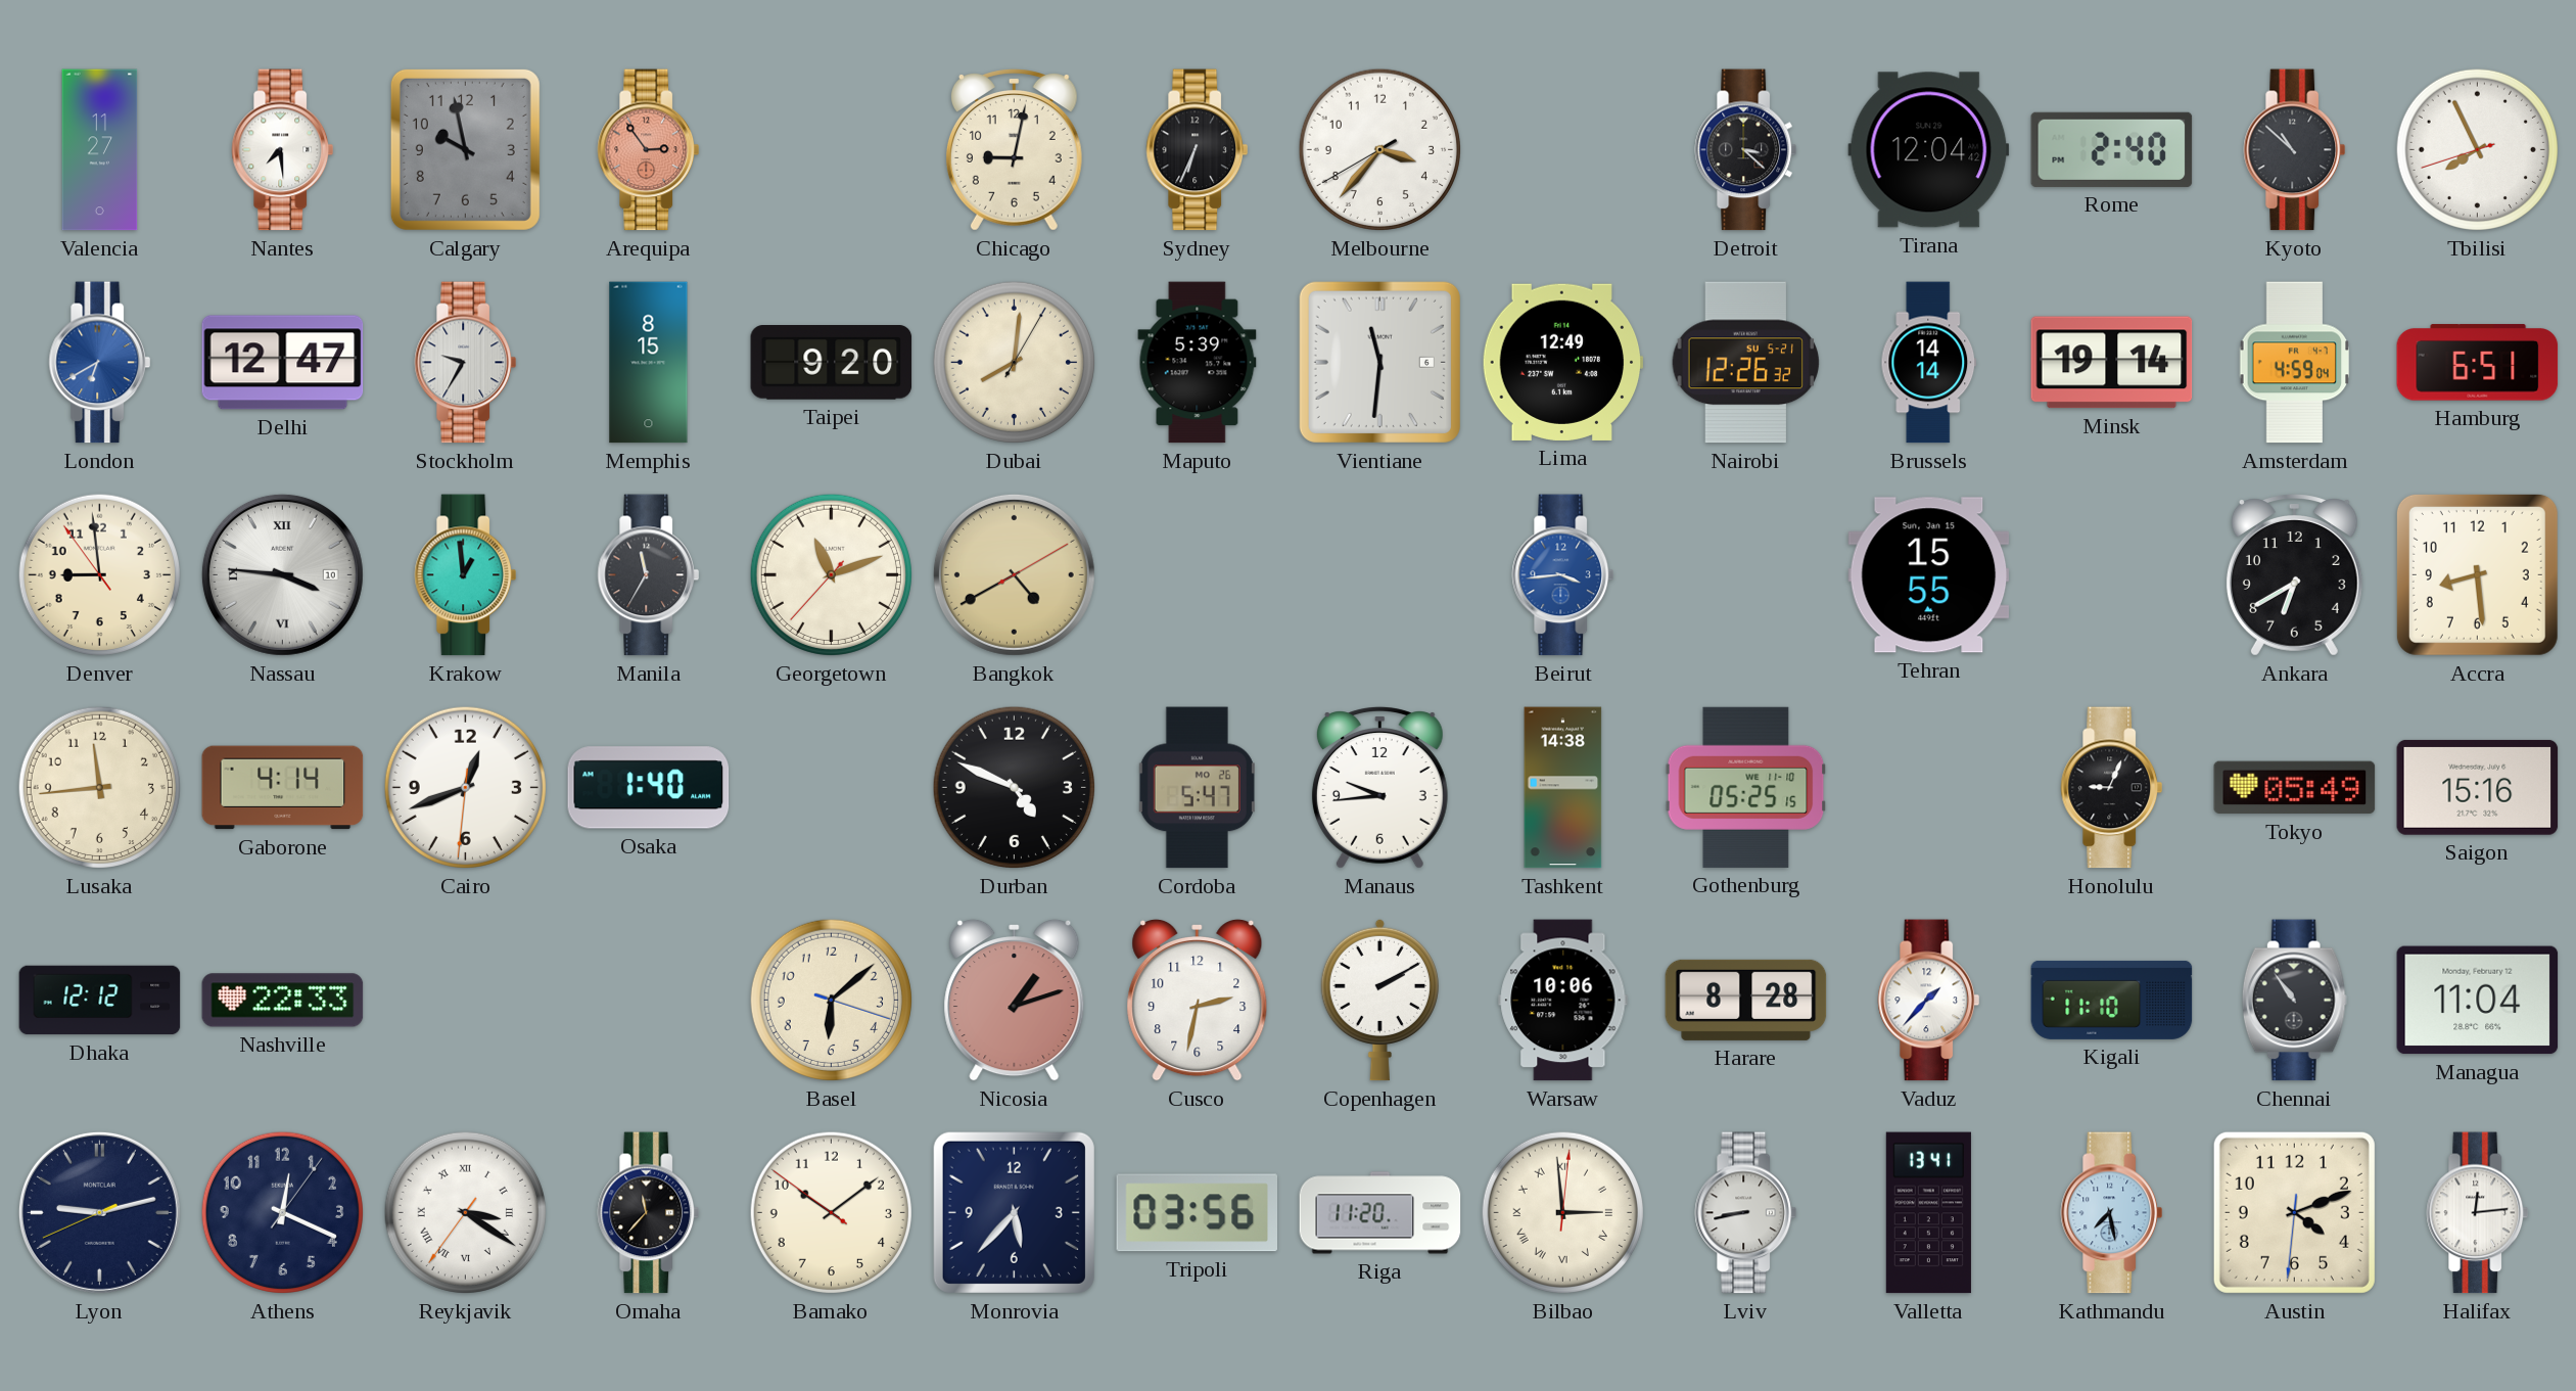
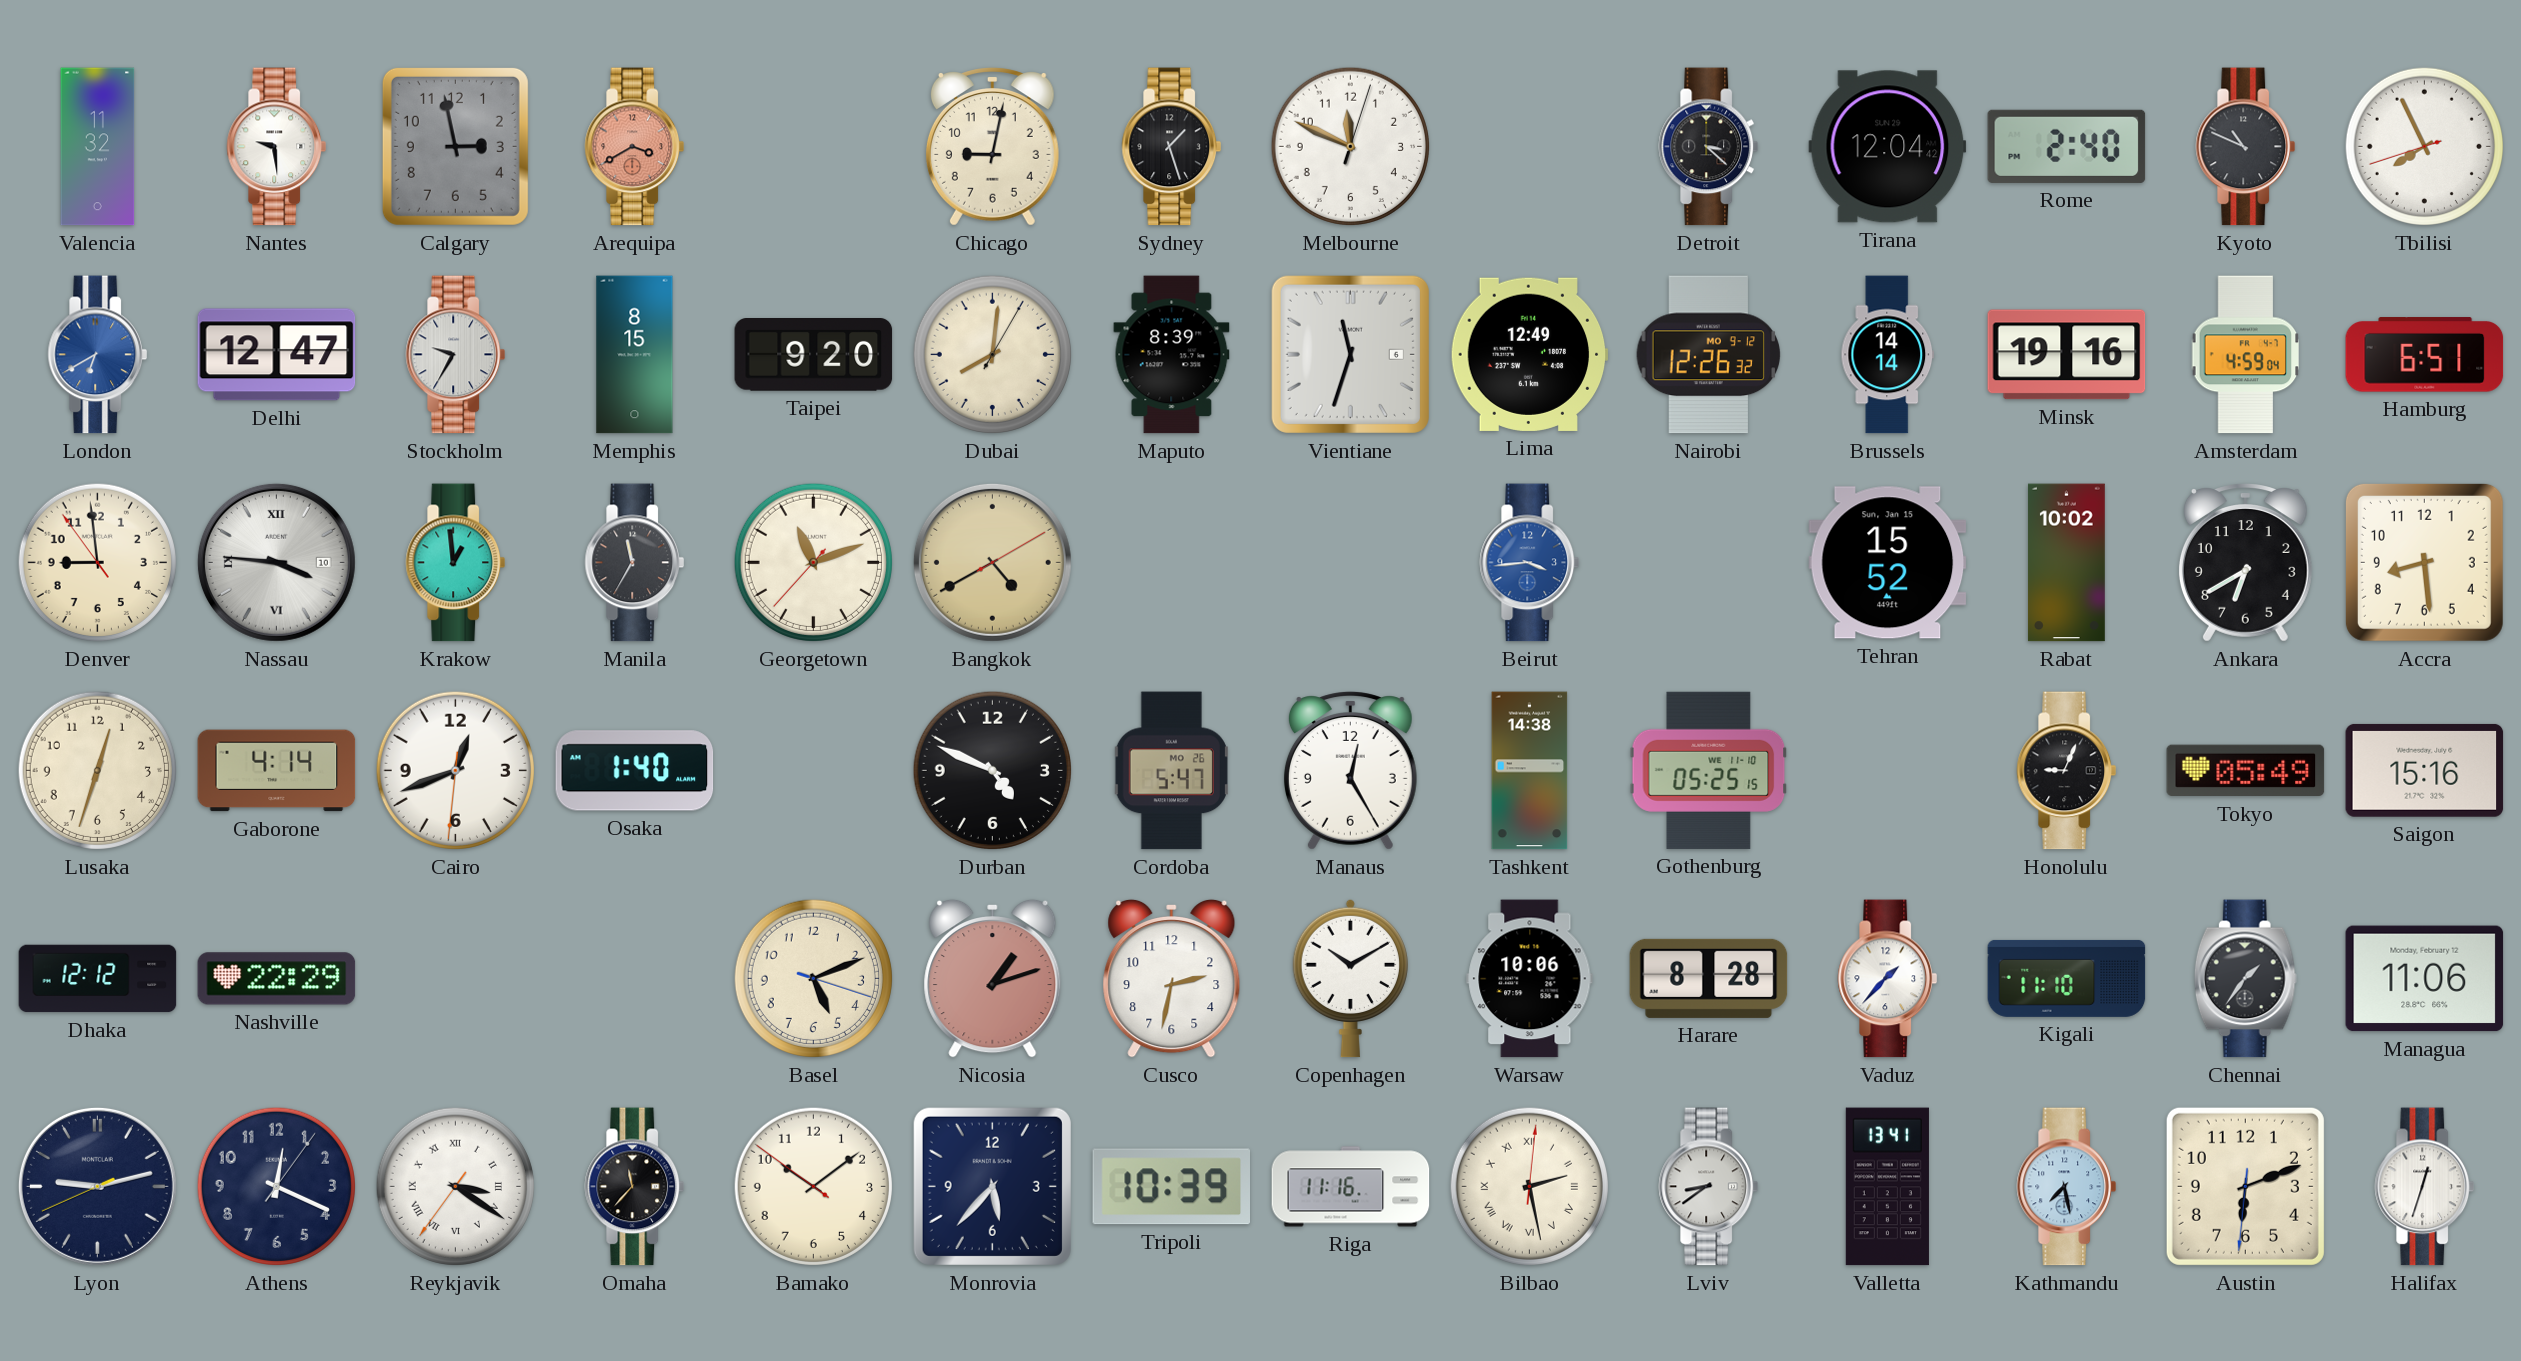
Valencia: 11:27 -> 11:32
Nantes: 7:29 -> 9:29
Calgary: 9:58 -> 2:58
Arequipa: 2:54 -> 3:40
Sydney: 6:34 -> 1:27
Melbourne: 3:36 -> 11:49
Kyoto: 10:52 -> 10:49
Maputo: 5:39 -> 8:39
Vientiane: 11:31 -> 11:33
Nairobi date: SU 5-21 -> MO 9-12
Minsk: 19:14 -> 19:16
Tehran: 15:55 -> 15:52
Rabat: none -> 10:02
Lusaka: 11:44 -> 12:33
Manaus: 9:44 -> 12:25
Nashville: 22:33 -> 22:29
Basel: 6:08 -> 5:11
Copenhagen: 2:10 -> 10:10
Chennai: 10:54 -> 1:36
Managua: 11:04 -> 11:06
Tripoli: 03:56 -> 10:39
Riga: 11:20 -> 11:16
Bilbao: 2:59 -> 2:28
Lviv: 8:43 -> 8:39
Austin: 4:11 -> 6:11
Halifax: 12:14 -> 12:33
